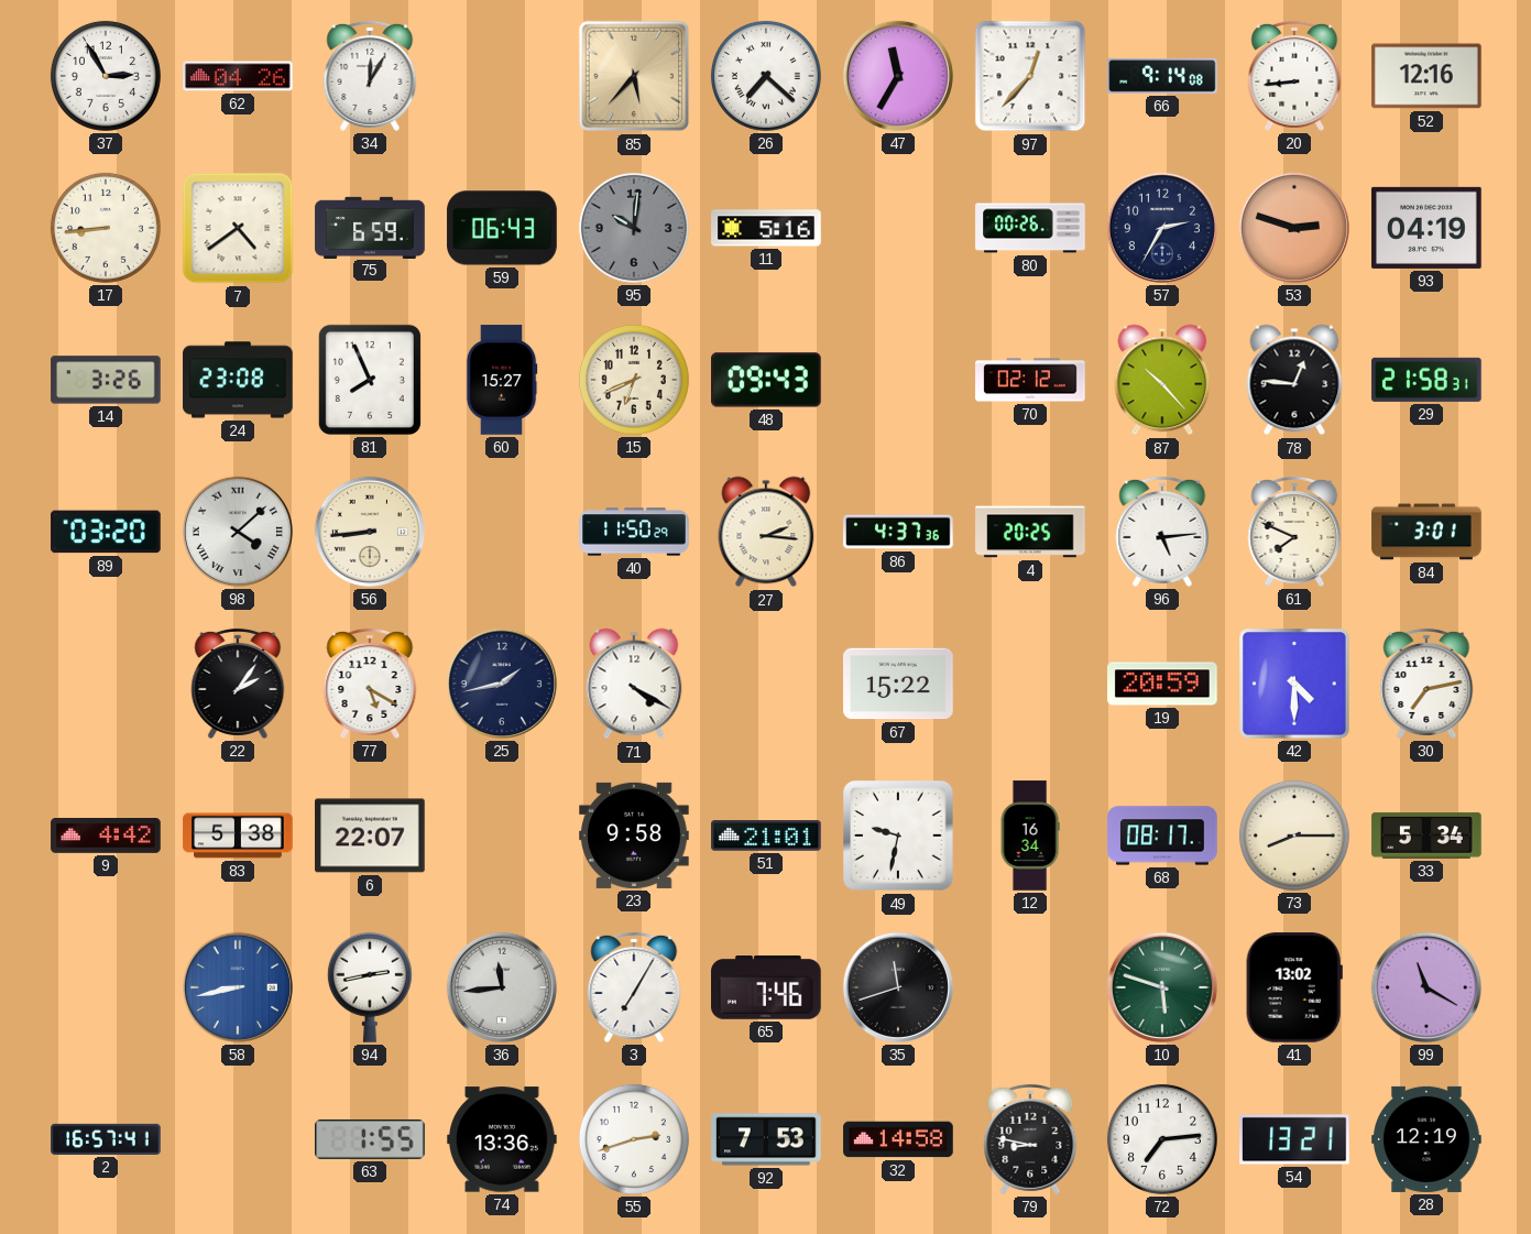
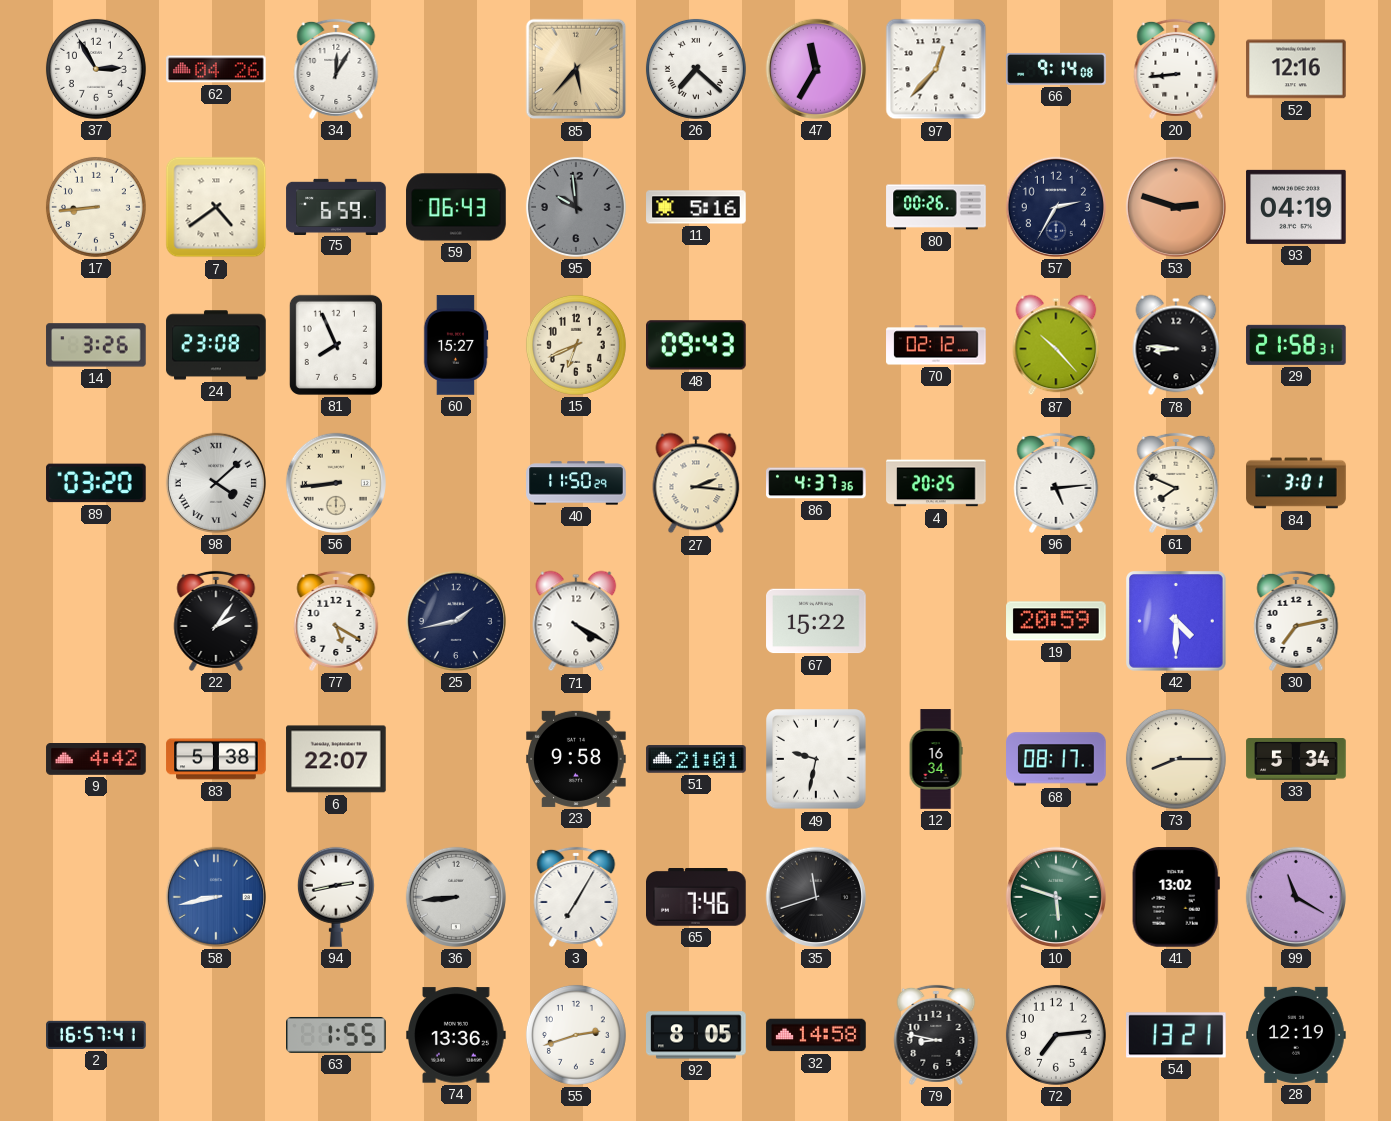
95: 10:01 -> 9:59
78: 12:46 -> 8:46
36: 11:44 -> 8:44
92: 7:53 -> 8:05
